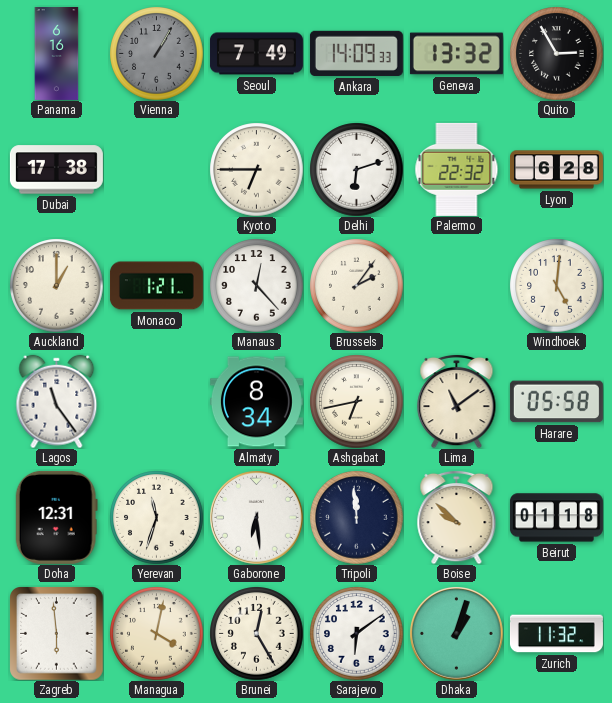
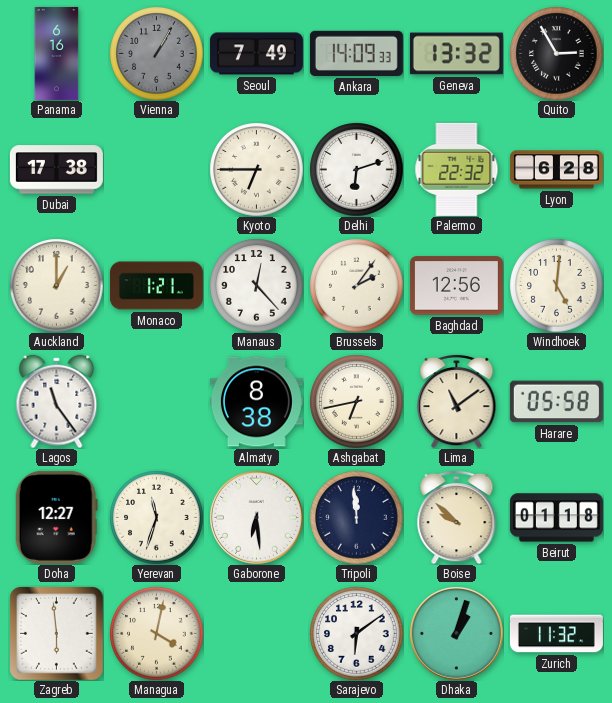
Baghdad: none -> 12:56
Almaty: 8:34 -> 8:38
Doha: 12:31 -> 12:27
Brunei: 12:25 -> none
